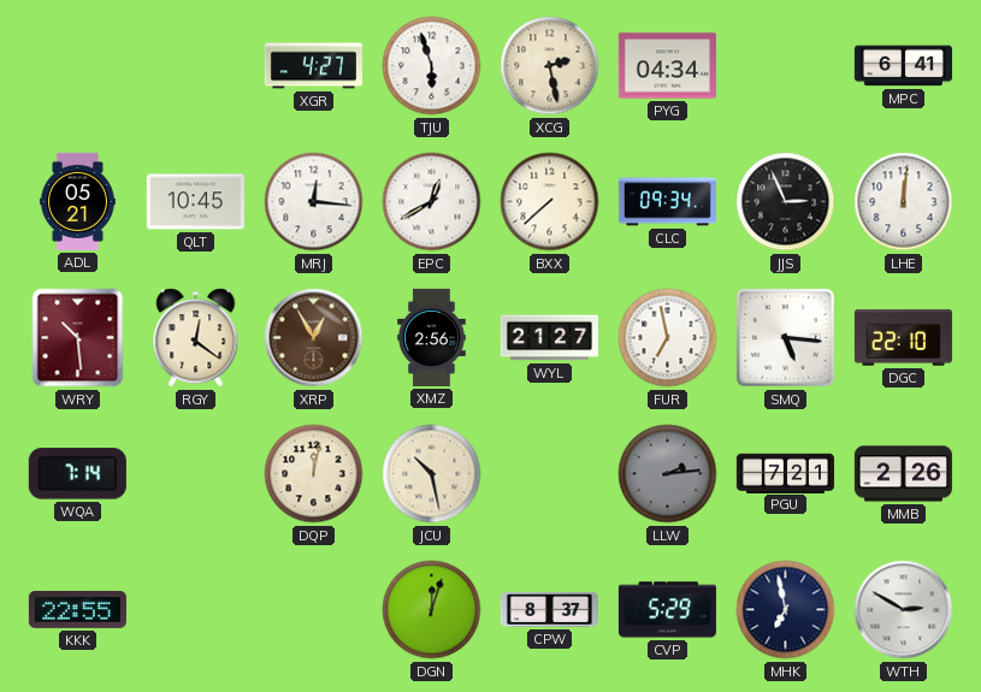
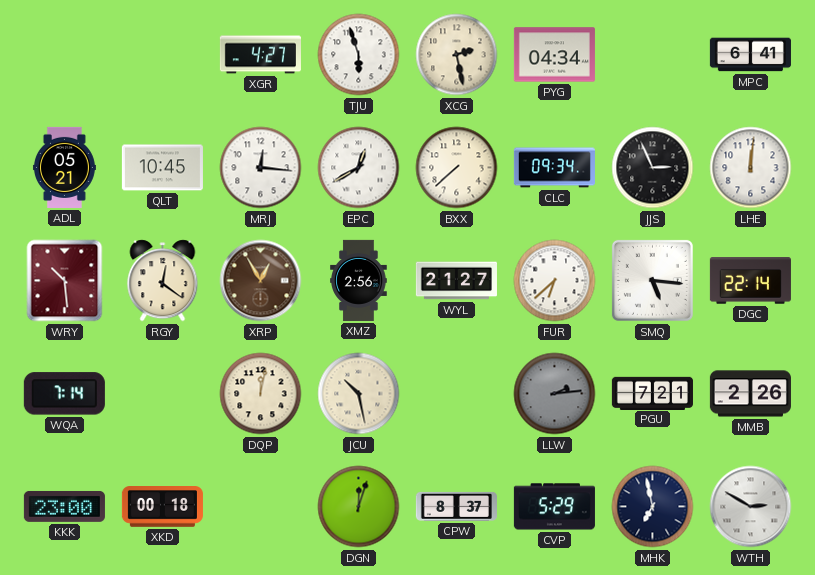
FUR: 6:58 -> 6:38
DGC: 22:10 -> 22:14
KKK: 22:55 -> 23:00
XKD: none -> 00:18
